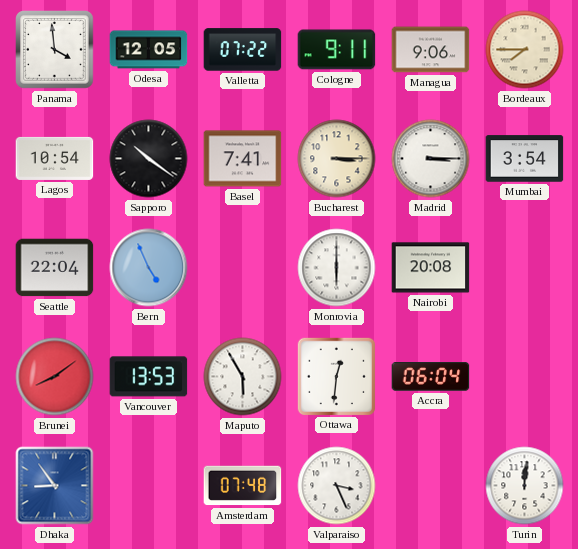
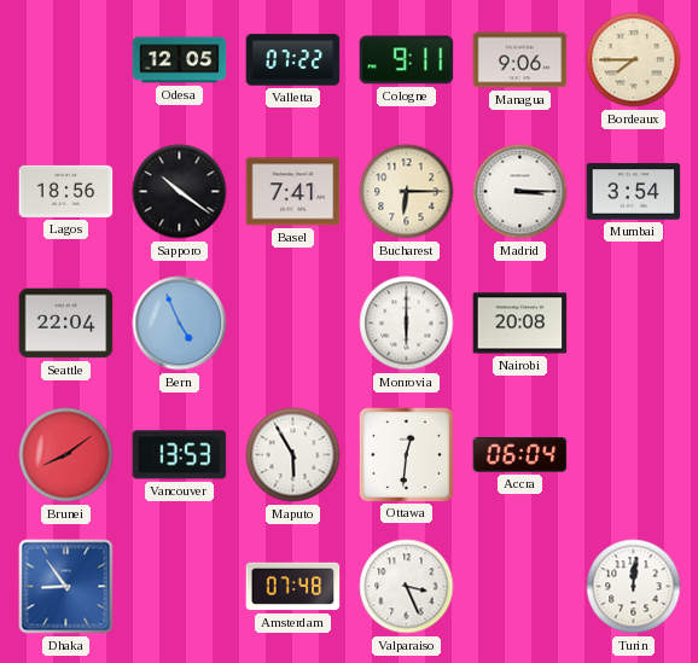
Panama: 3:59 -> none
Lagos: 10:54 -> 18:56
Bucharest: 3:15 -> 6:15
